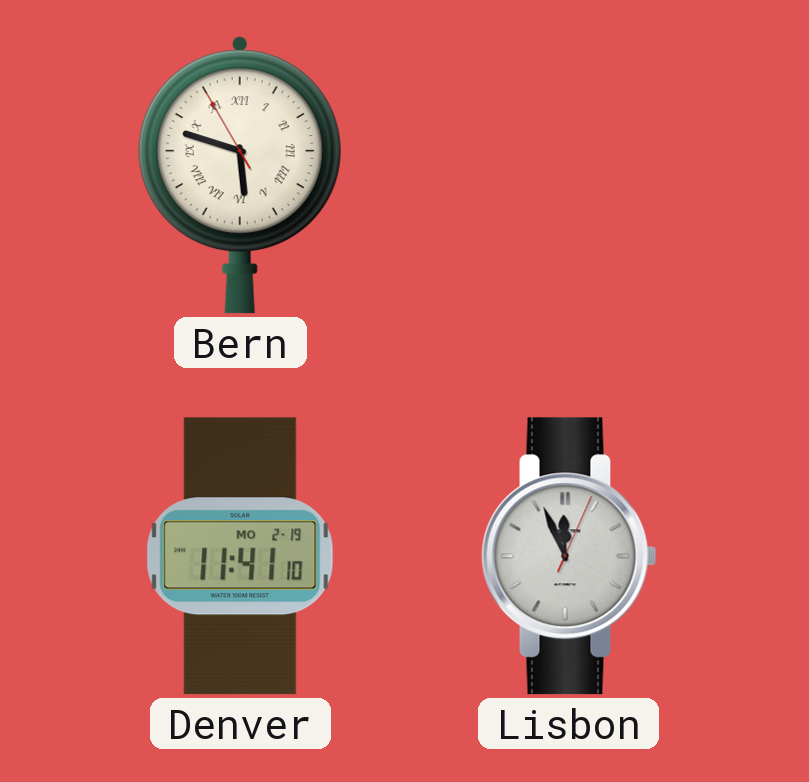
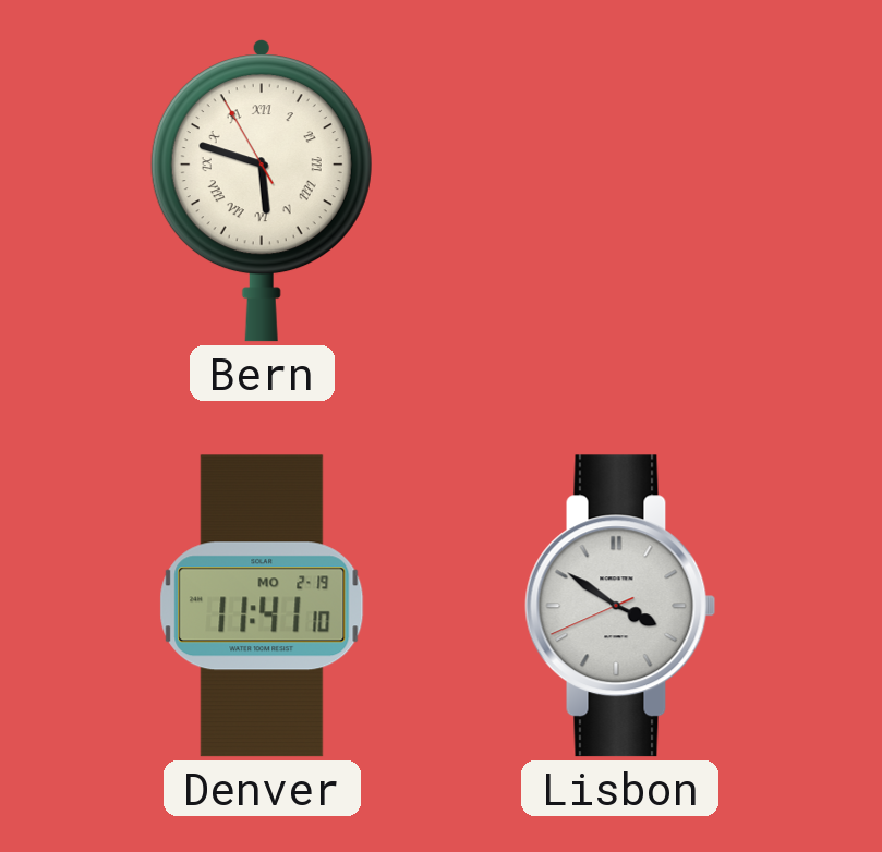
Lisbon: 11:56 -> 3:50
